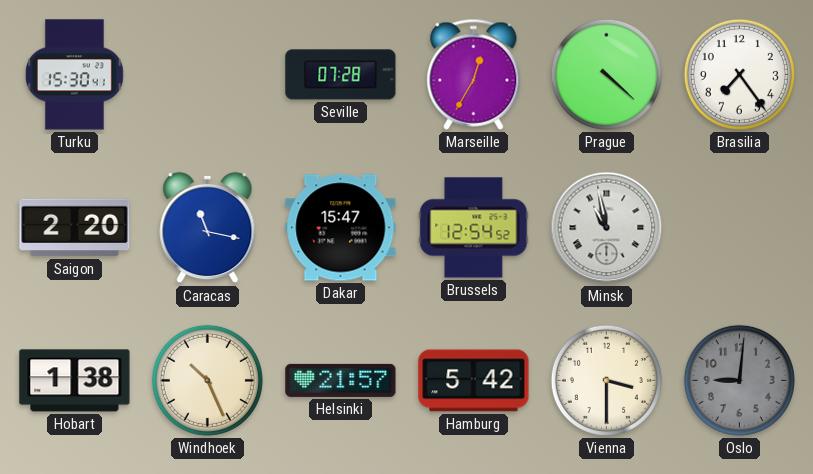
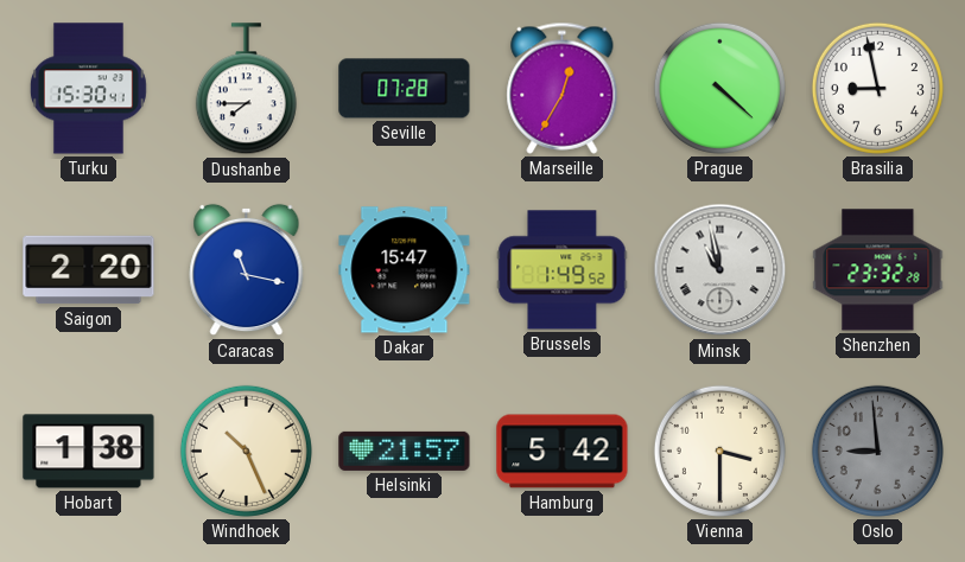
Dushanbe: none -> 7:45
Brasilia: 7:24 -> 8:58
Brussels: 12:54 -> 1:49
Shenzhen: none -> 23:32
Oslo: 9:01 -> 8:59
